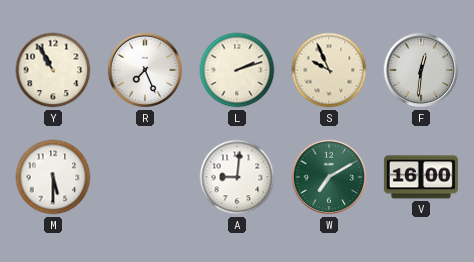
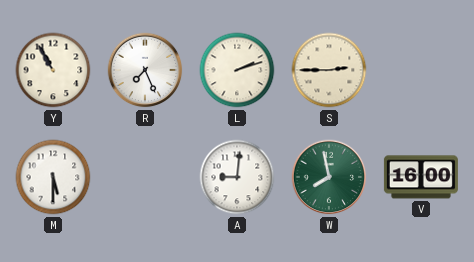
S: 9:56 -> 2:45
F: 12:31 -> none
W: 7:10 -> 7:58
